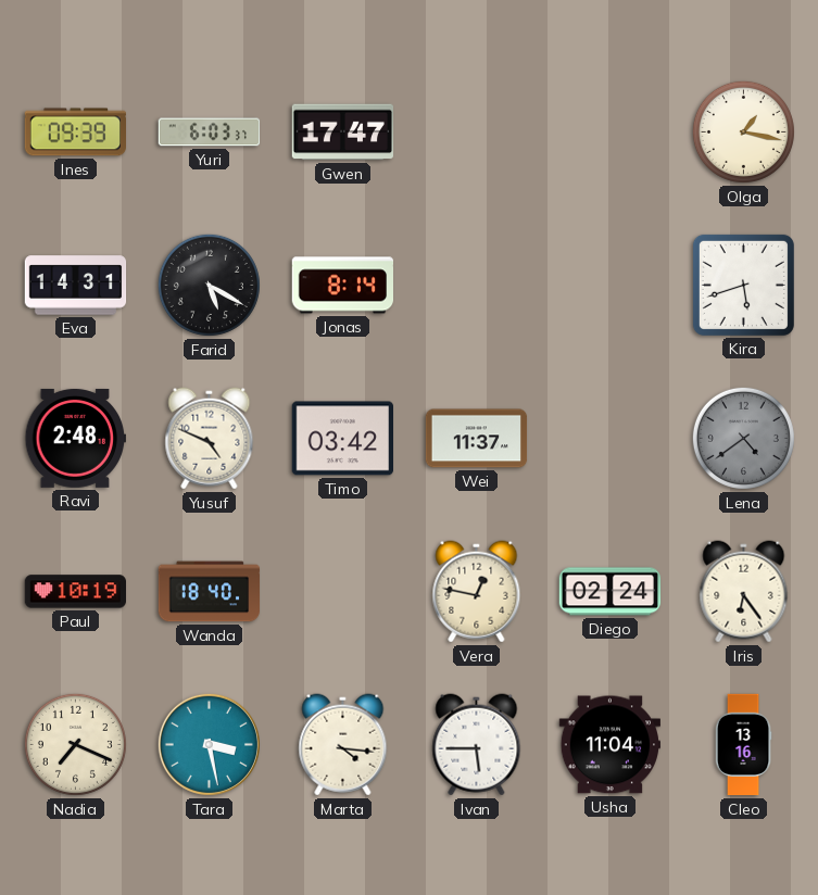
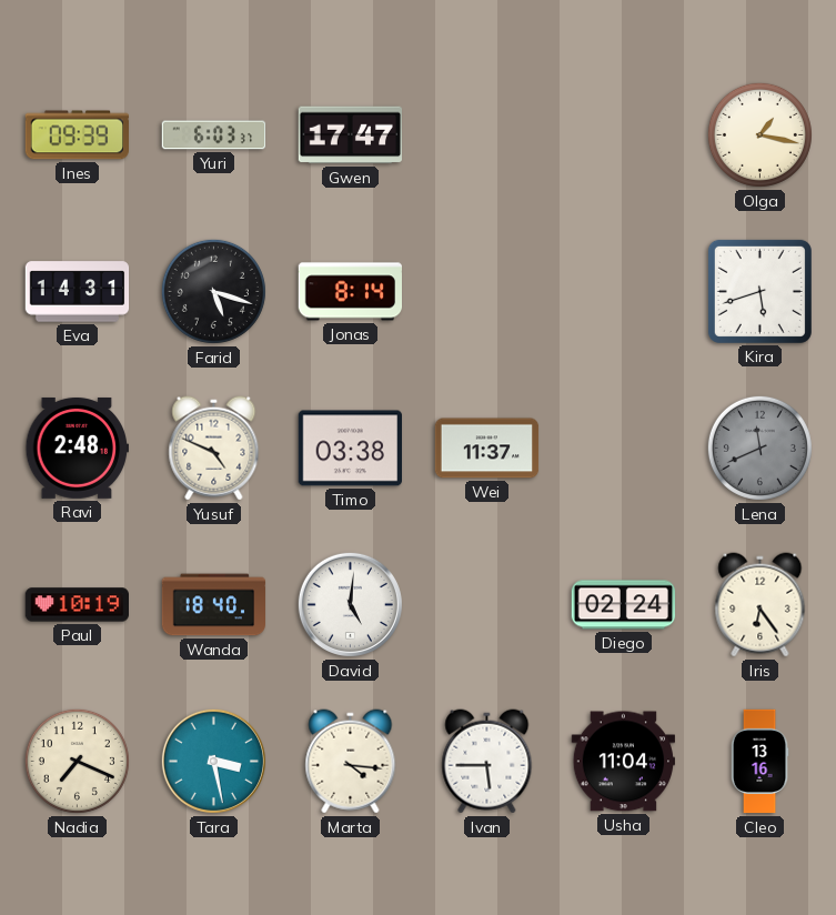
Farid: 5:20 -> 5:18
Timo: 03:42 -> 03:38
Lena: 4:39 -> 11:41
David: none -> 5:01
Vera: 12:47 -> none
